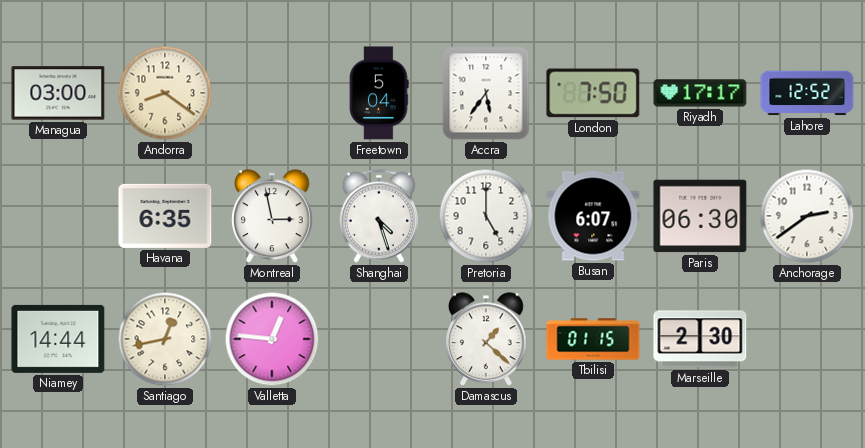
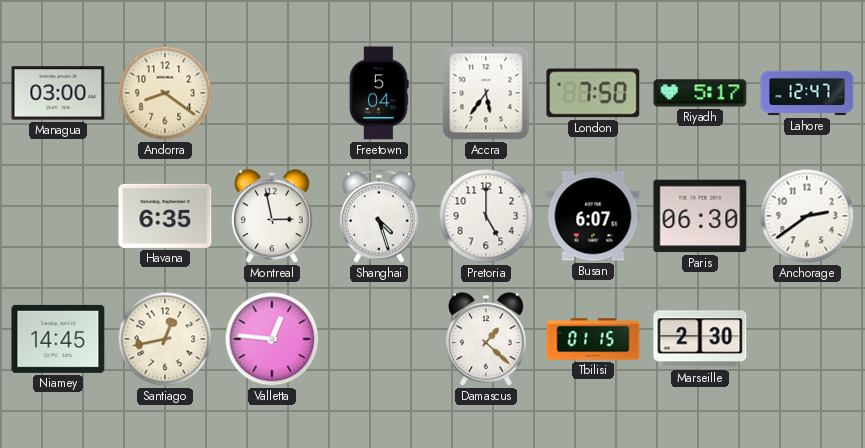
Riyadh: 17:17 -> 5:17
Lahore: 12:52 -> 12:47
Niamey: 14:44 -> 14:45
